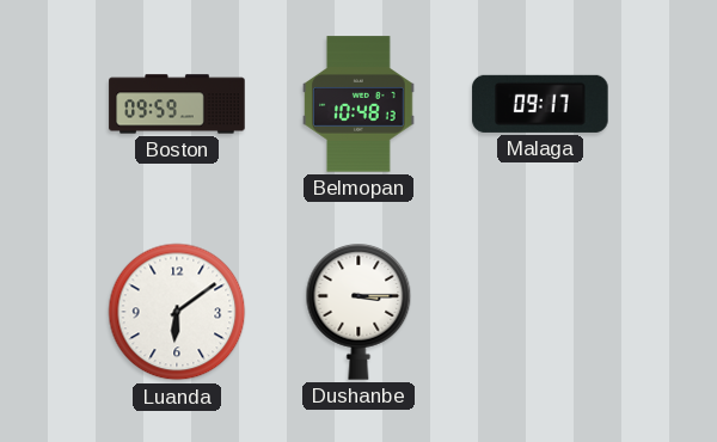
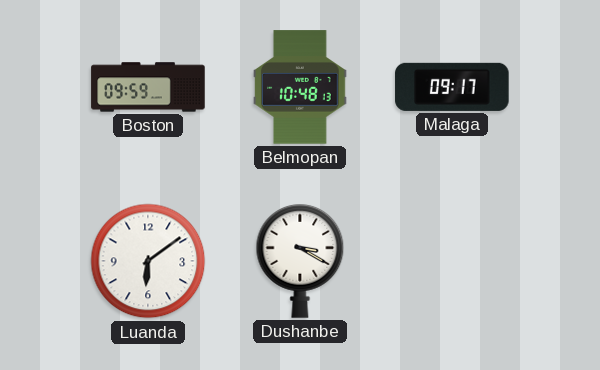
Dushanbe: 3:15 -> 3:20
